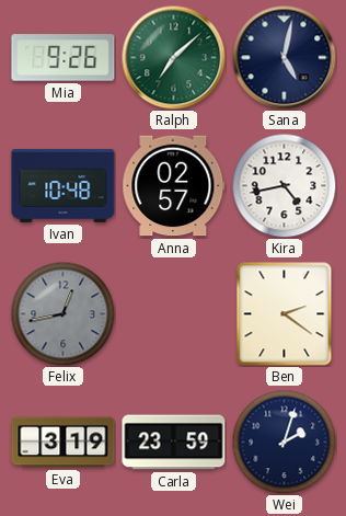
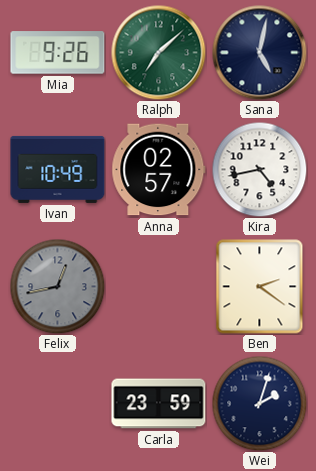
Ivan: 10:48 -> 10:49
Eva: 3:19 -> none
